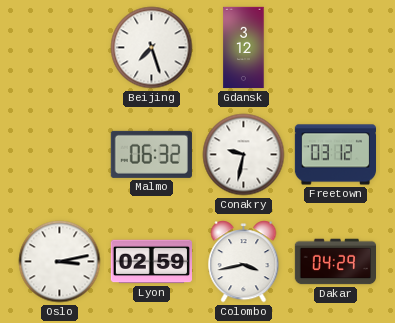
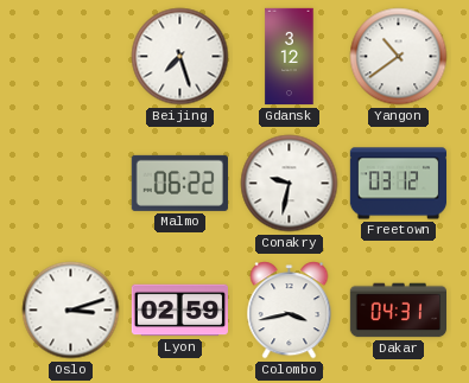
Yangon: none -> 10:39
Malmo: 06:32 -> 06:22
Oslo: 3:13 -> 3:12
Dakar: 04:29 -> 04:31
